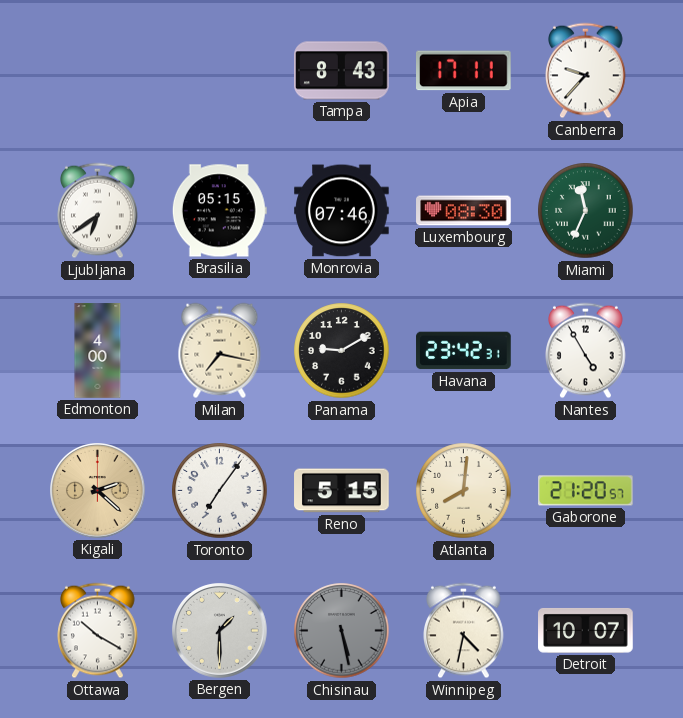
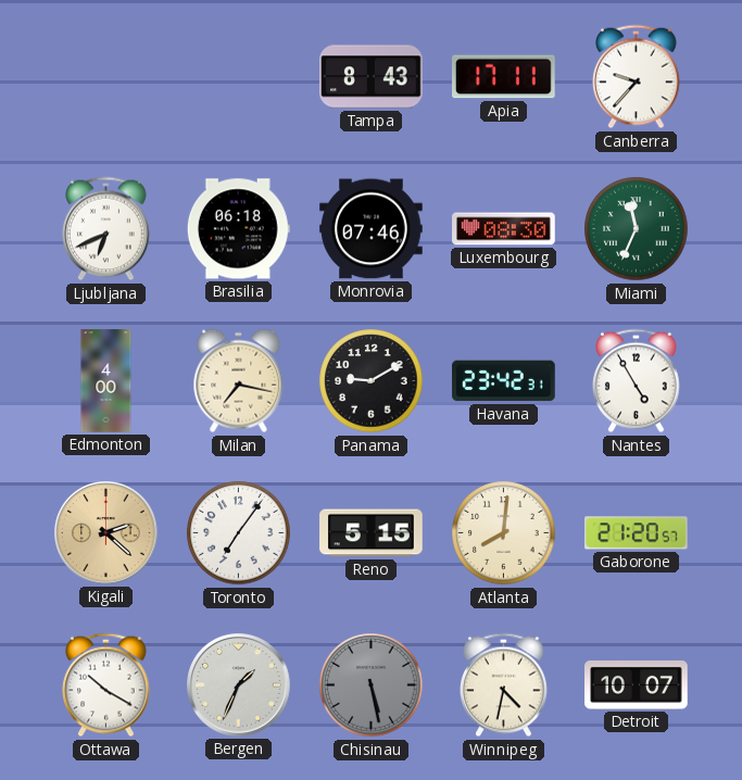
Ljubljana: 6:39 -> 6:41
Brasilia: 05:15 -> 06:18
Bergen: 1:30 -> 1:34
